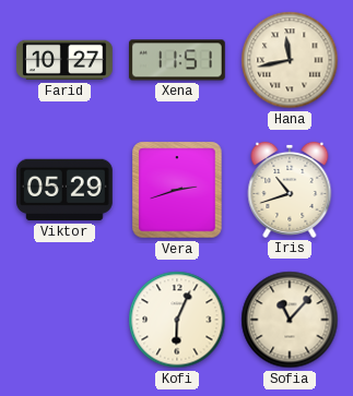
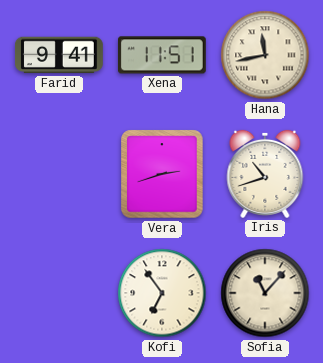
Farid: 10:27 -> 9:41
Viktor: 05:29 -> none
Kofi: 6:04 -> 6:54
